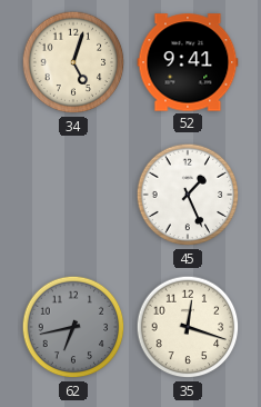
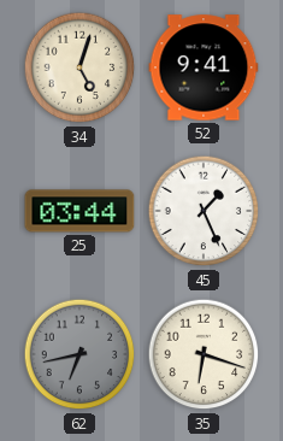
25: none -> 03:44
35: 12:18 -> 6:18
